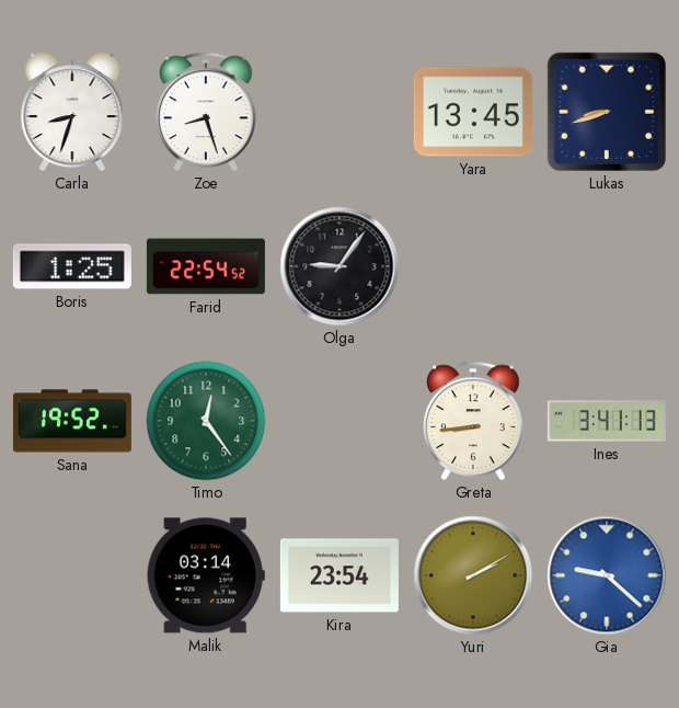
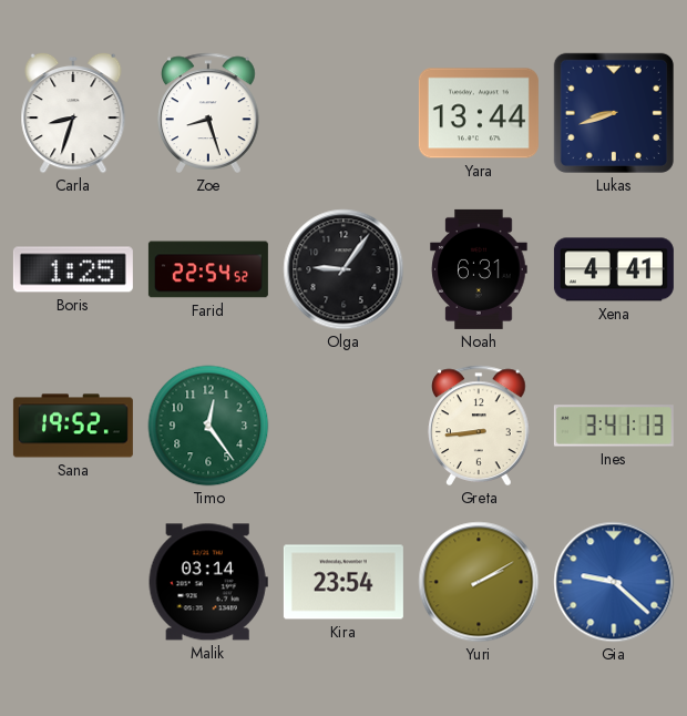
Yara: 13:45 -> 13:44
Noah: none -> 6:31
Xena: none -> 4:41
